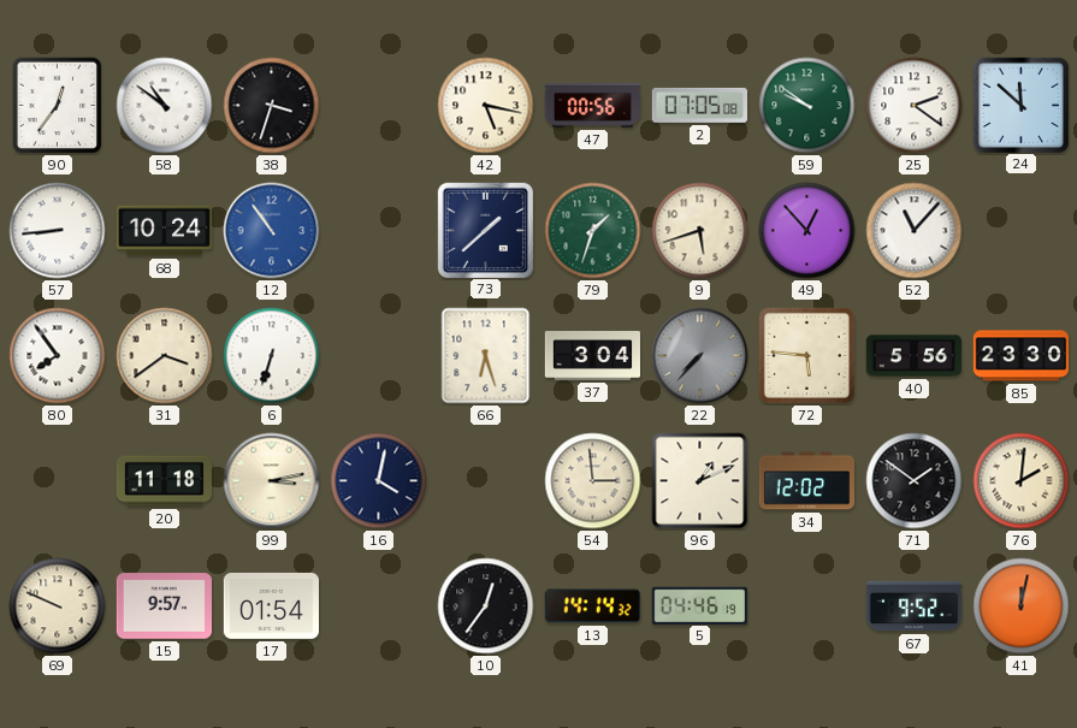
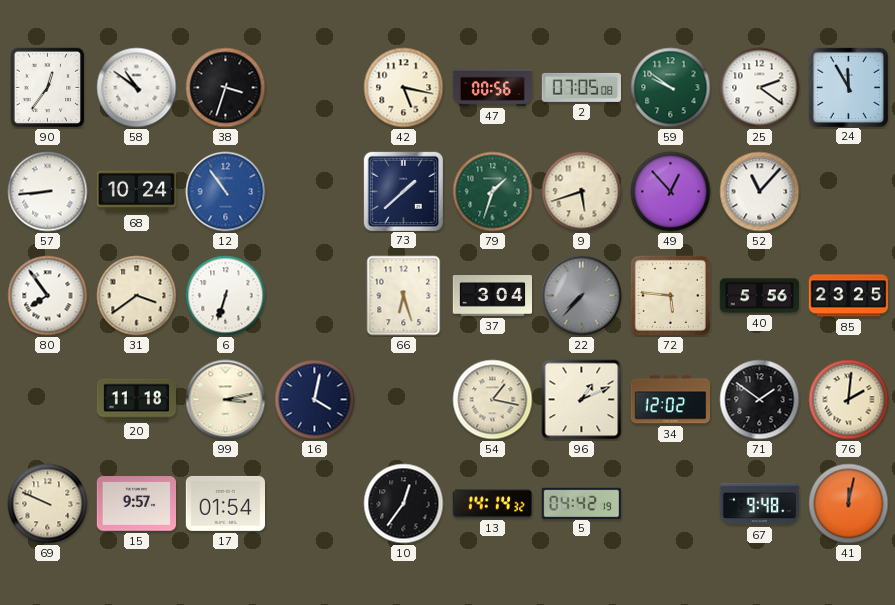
24: 11:52 -> 11:55
85: 23:30 -> 23:25
54: 2:59 -> 1:17
5: 04:46 -> 04:42
67: 9:52 -> 9:48
